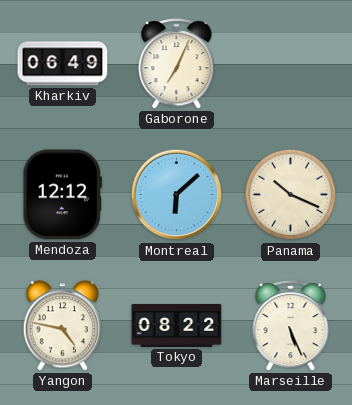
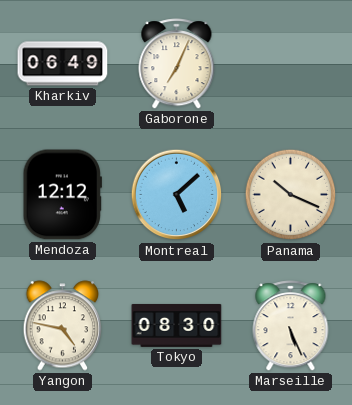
Montreal: 6:08 -> 5:08
Tokyo: 08:22 -> 08:30
